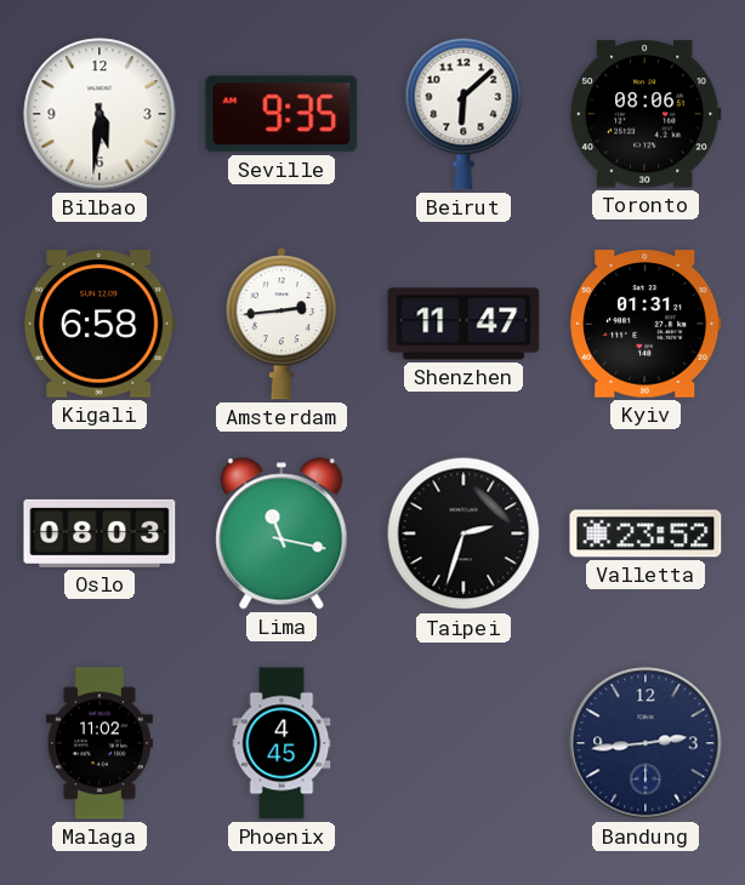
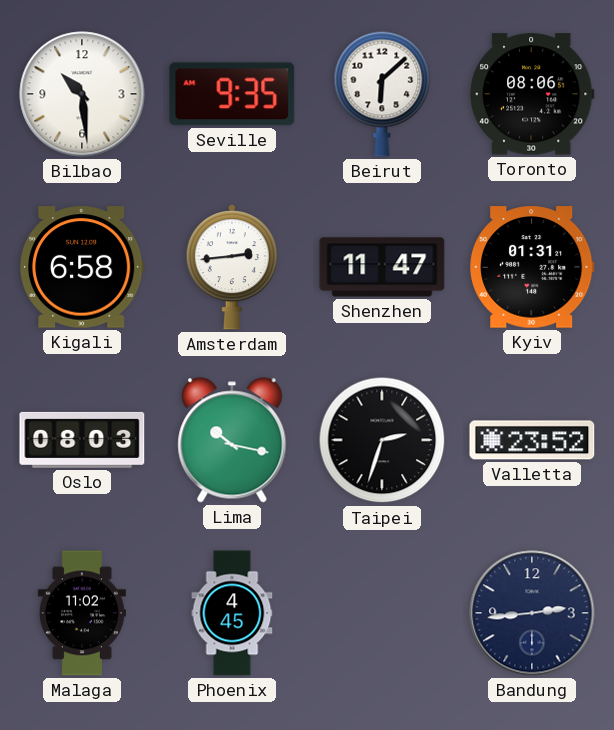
Bilbao: 5:31 -> 10:29
Lima: 11:17 -> 10:17
